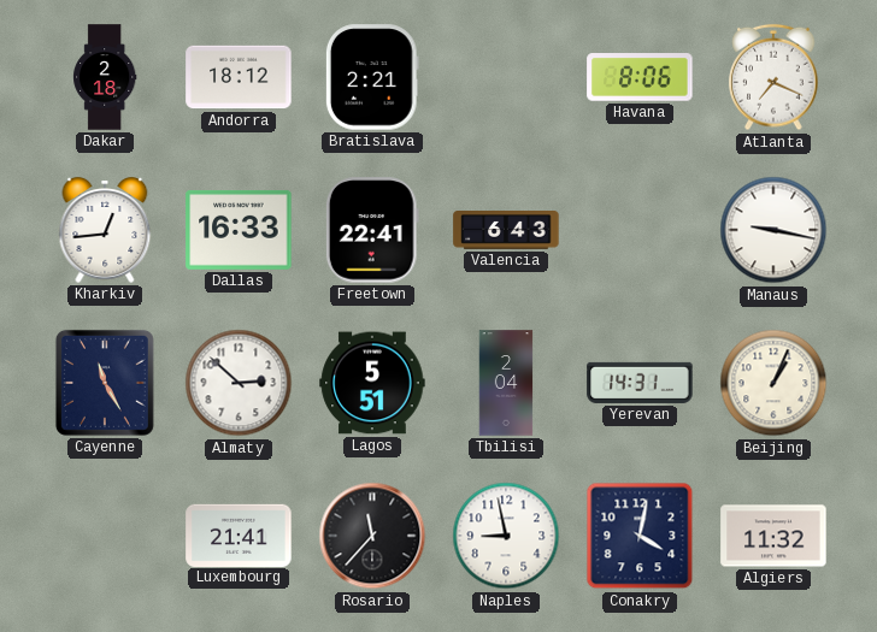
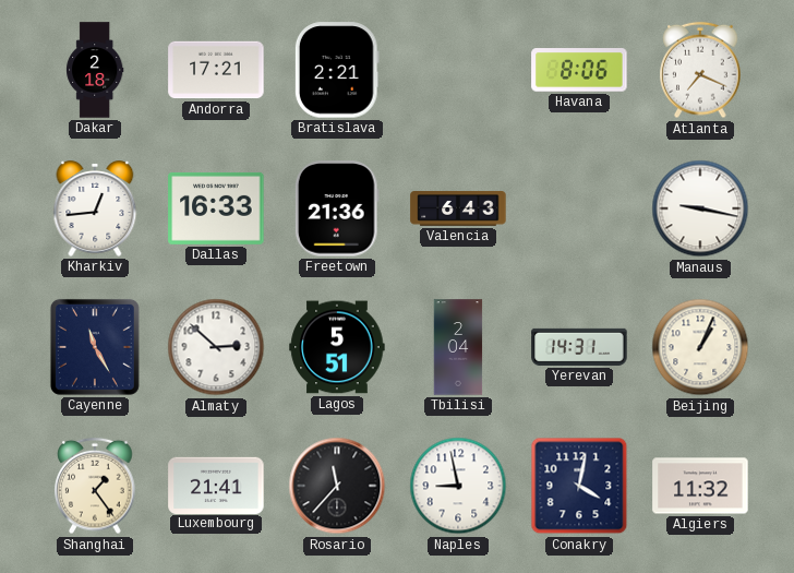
Andorra: 18:12 -> 17:21
Freetown: 22:41 -> 21:36
Shanghai: none -> 1:24
